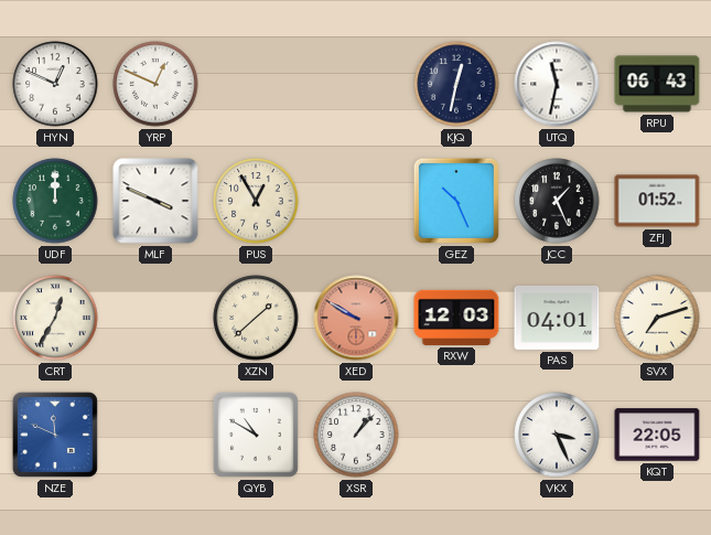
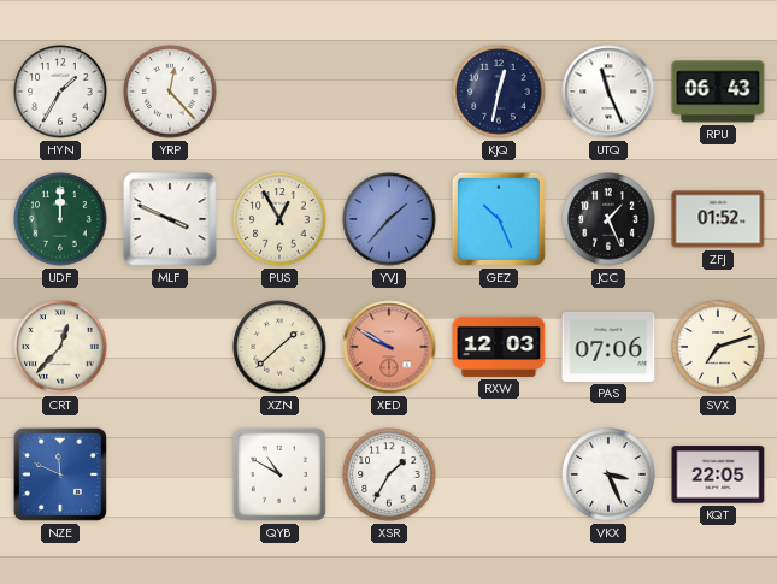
HYN: 12:49 -> 1:35
YRP: 12:49 -> 12:23
UTQ: 11:32 -> 11:26
YVJ: none -> 1:37
CRT: 12:35 -> 12:37
PAS: 04:01 -> 07:06
XSR: 1:07 -> 1:35
